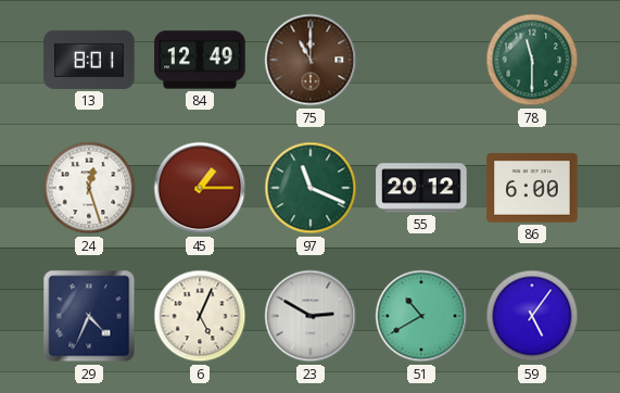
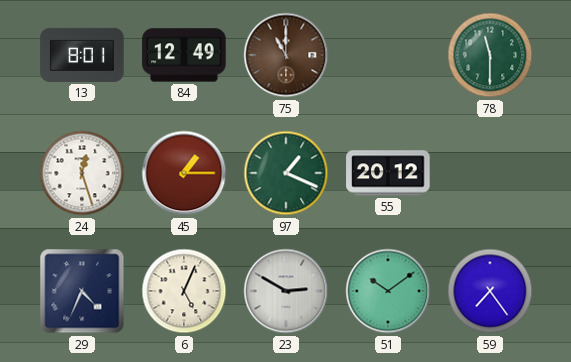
97: 11:19 -> 1:19
86: 6:00 -> none
51: 10:40 -> 10:09
59: 5:06 -> 7:24
